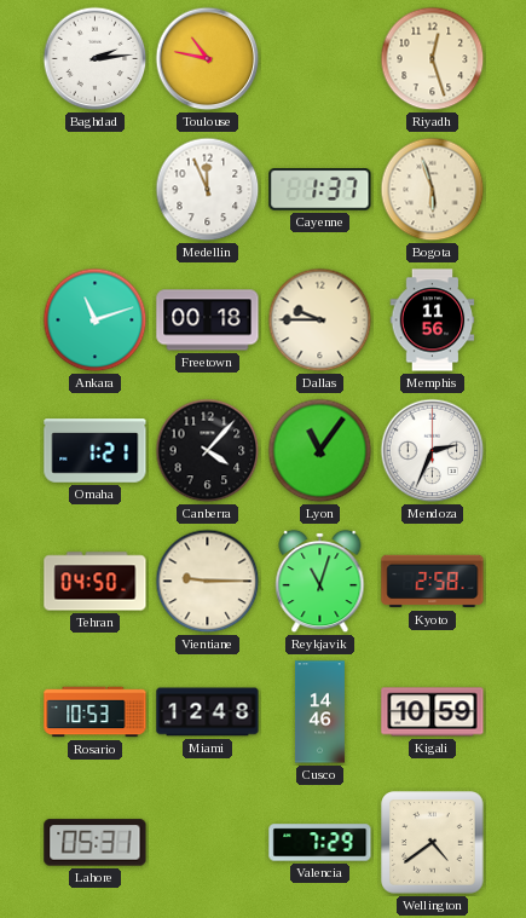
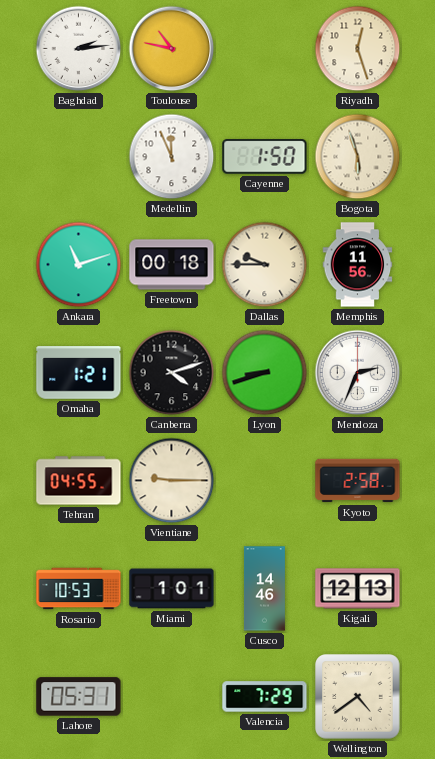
Cayenne: 1:37 -> 1:50
Canberra: 4:07 -> 4:12
Lyon: 11:06 -> 8:42
Tehran: 04:50 -> 04:55
Reykjavik: 11:03 -> none
Miami: 12:48 -> 1:01
Kigali: 10:59 -> 12:13
